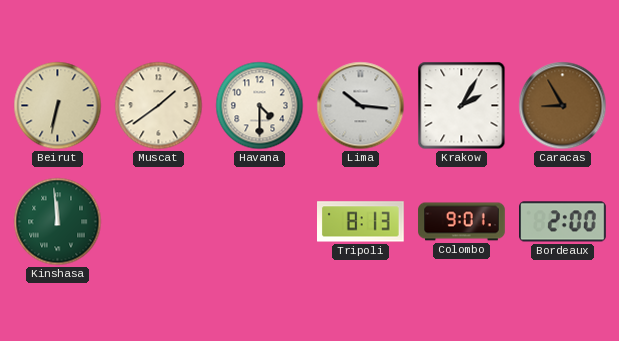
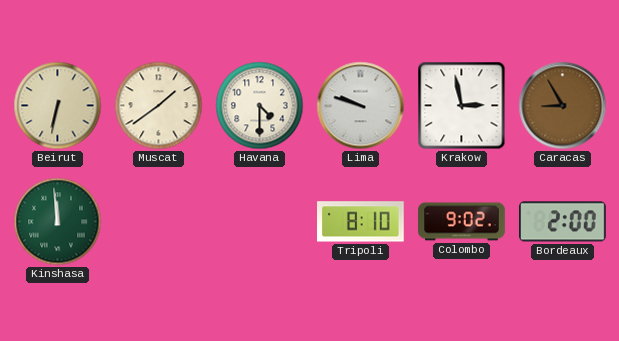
Lima: 10:16 -> 9:48
Krakow: 2:05 -> 2:58
Tripoli: 8:13 -> 8:10
Colombo: 9:01 -> 9:02
